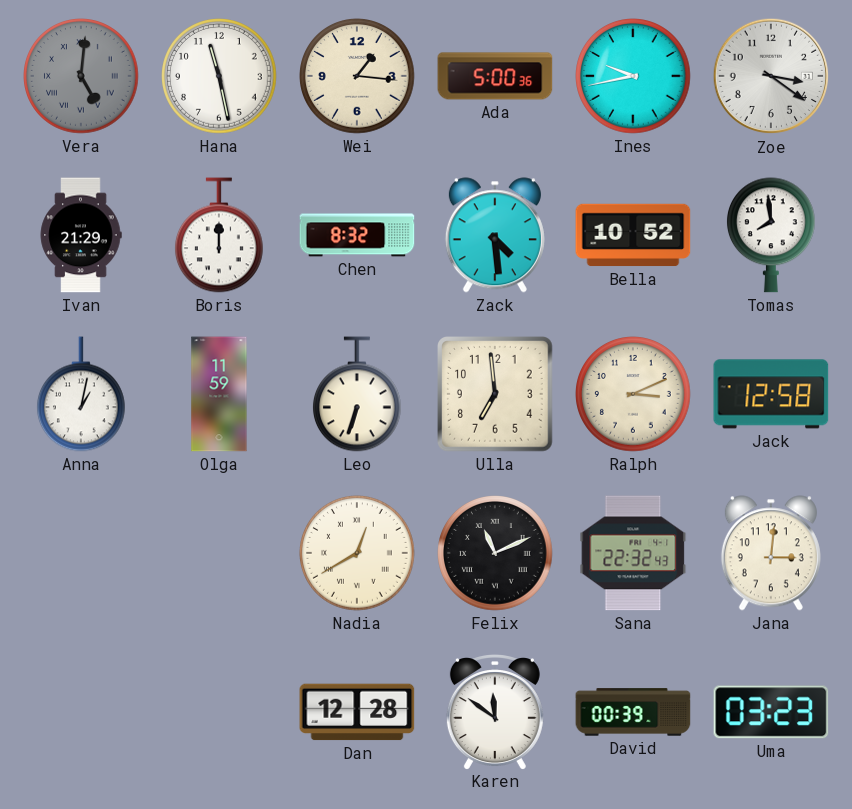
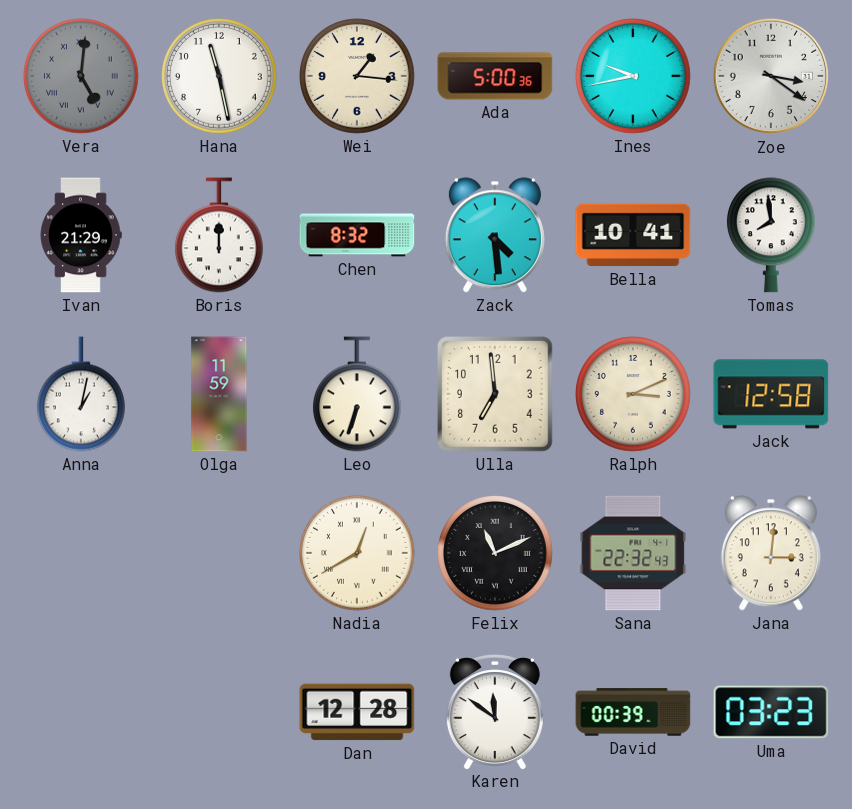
Bella: 10:52 -> 10:41
